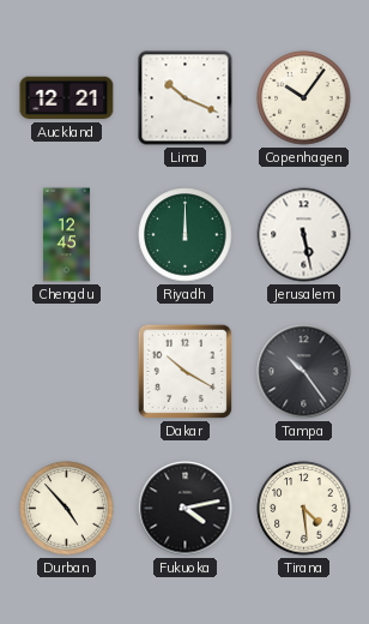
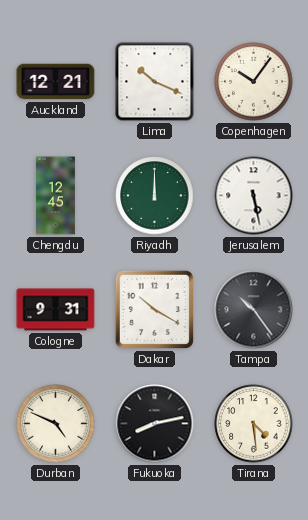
Cologne: none -> 9:31
Durban: 4:53 -> 4:49
Fukuoka: 4:13 -> 8:13
